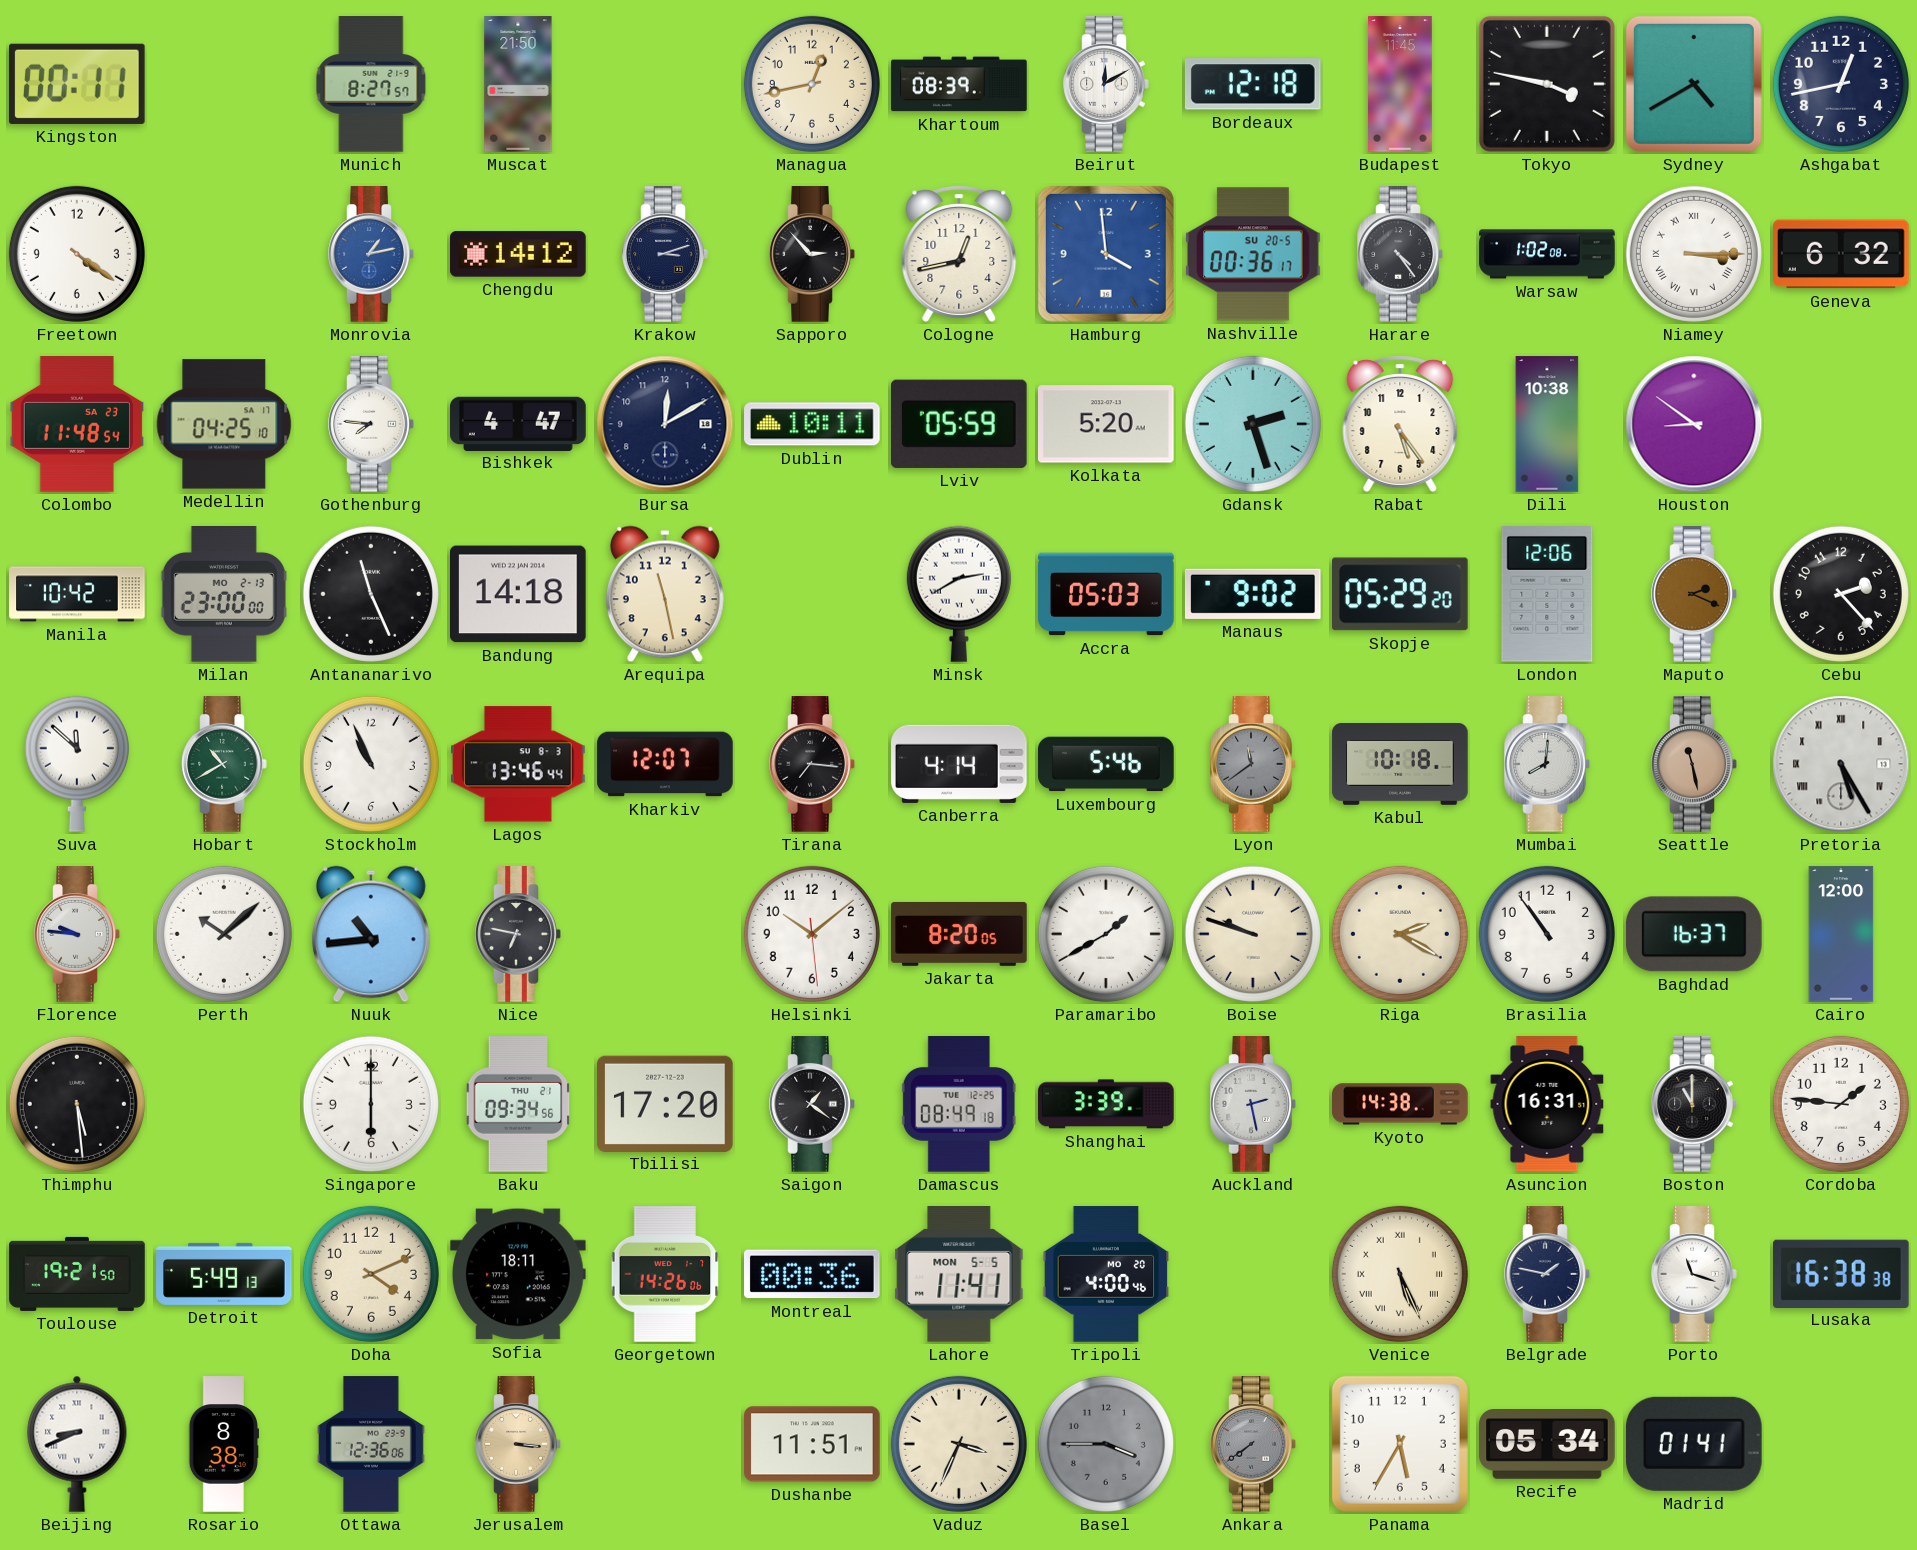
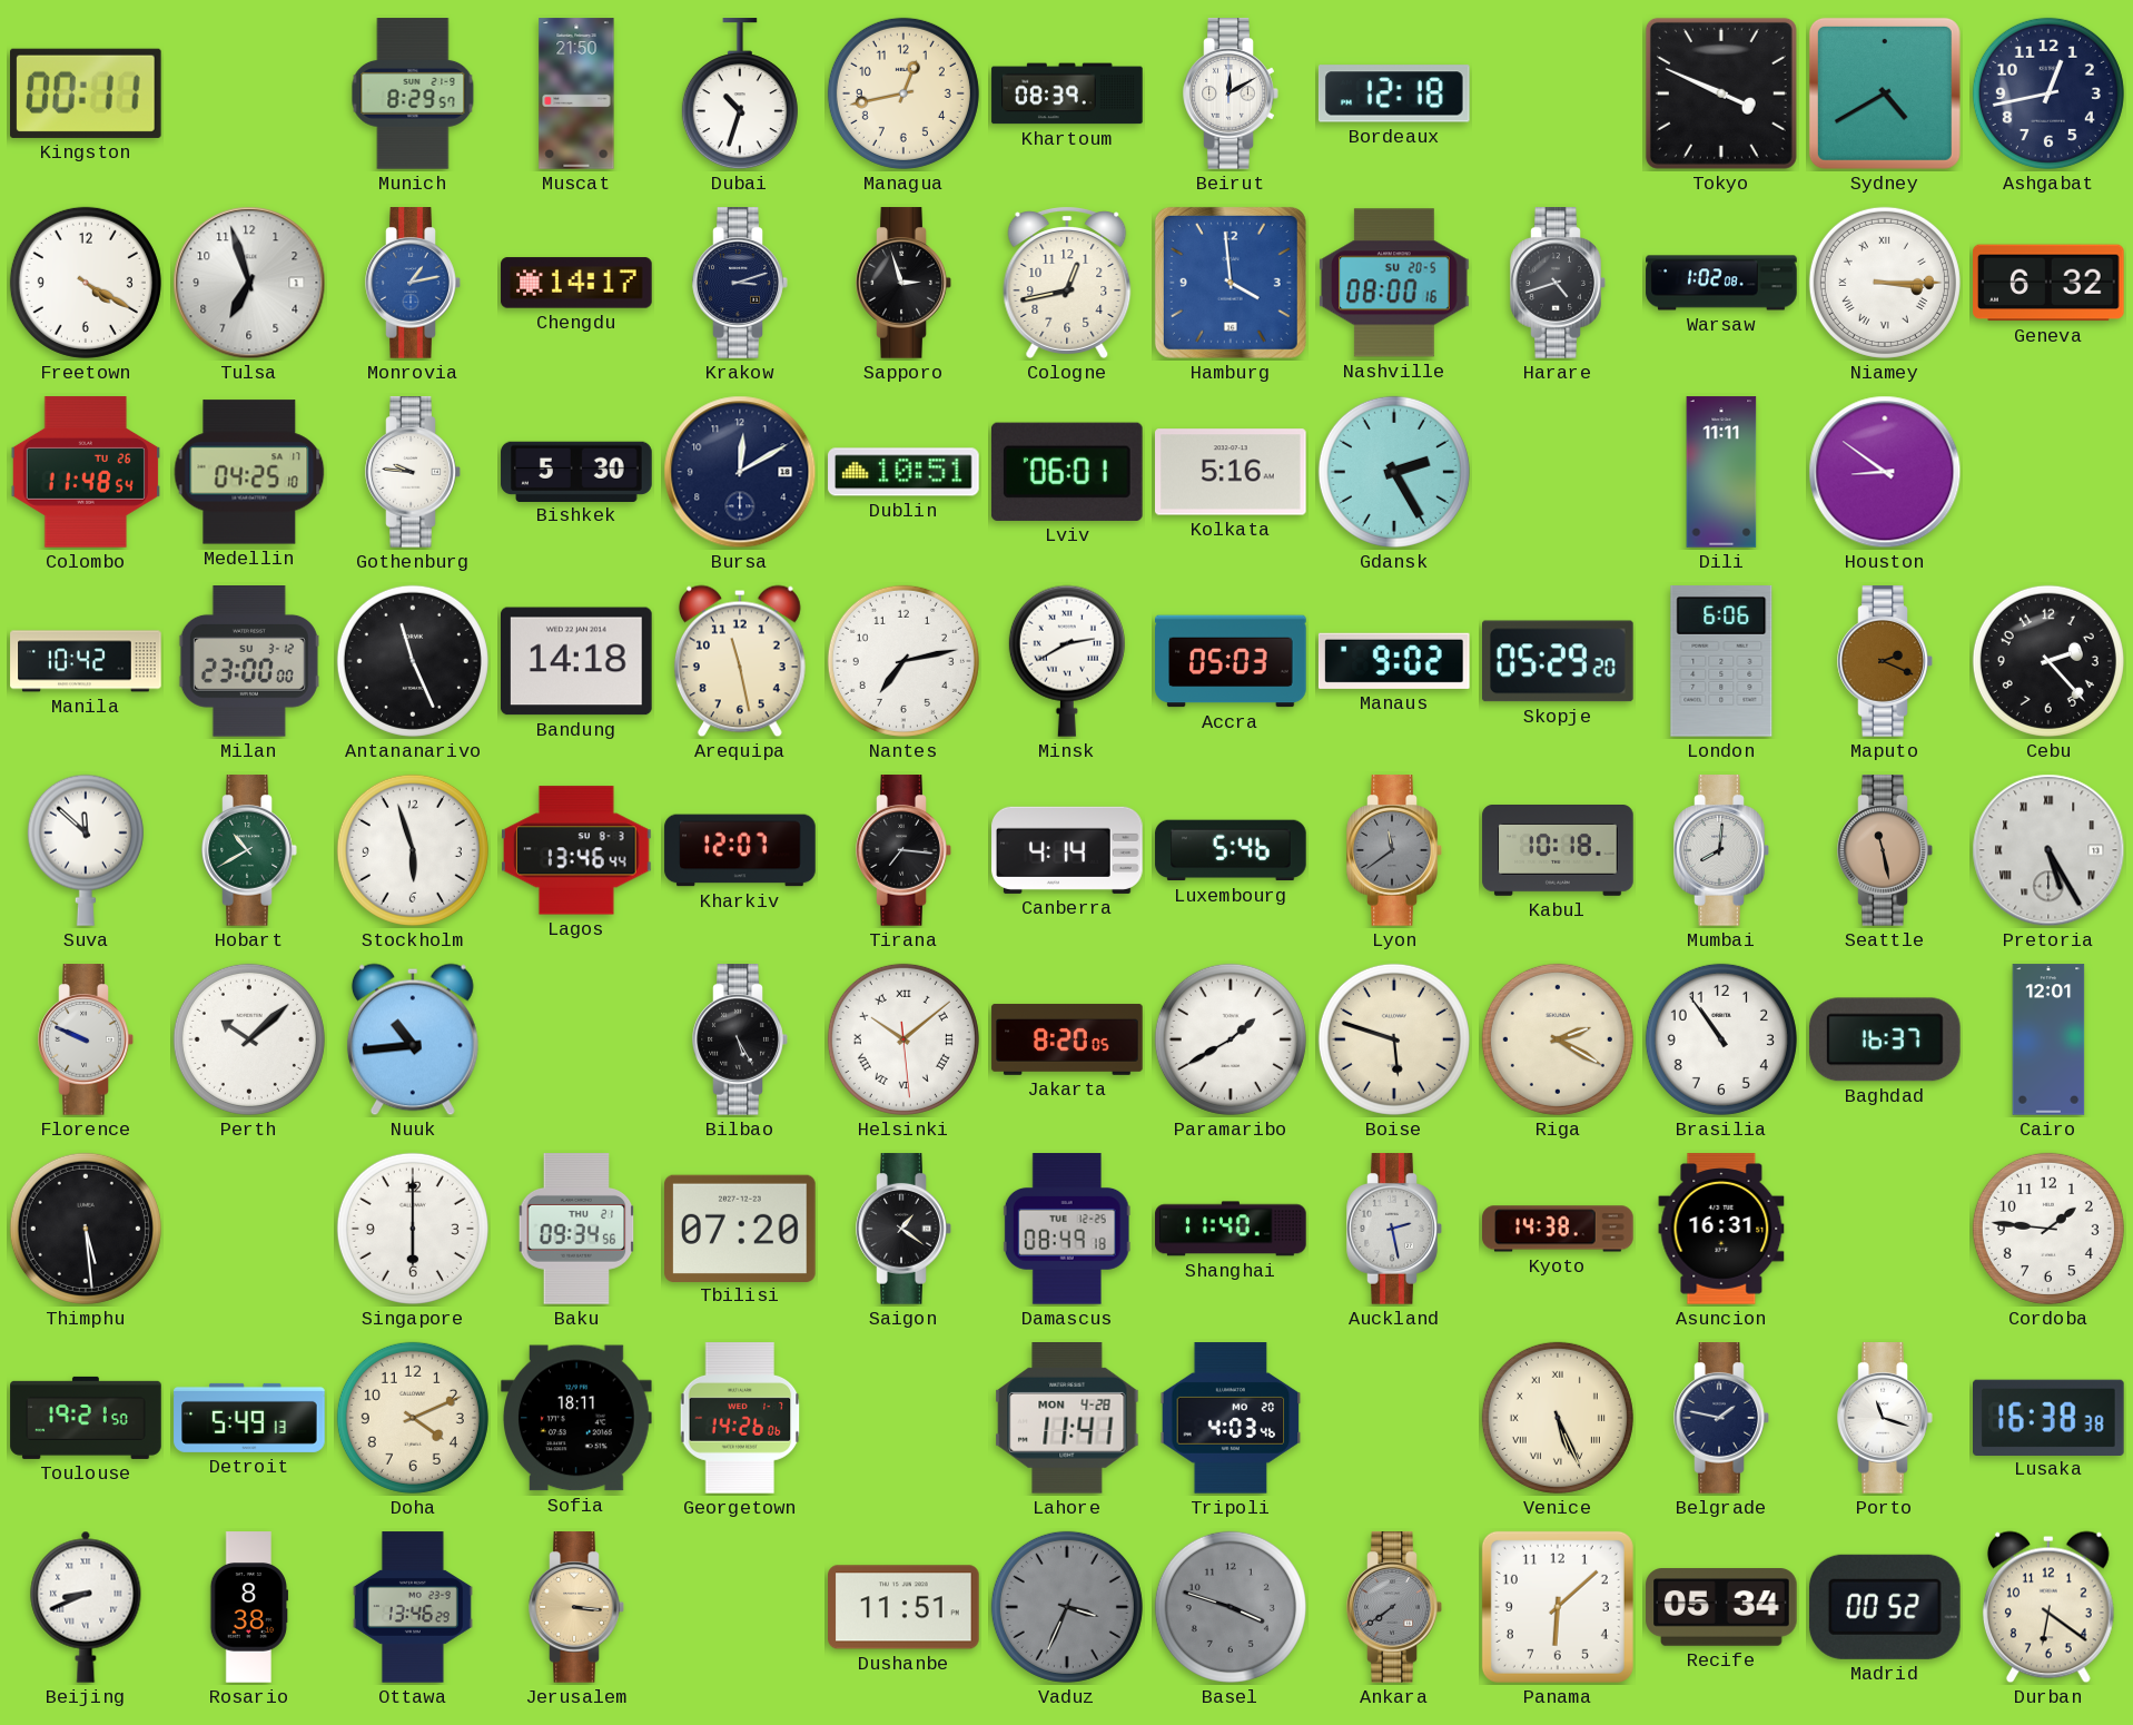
Munich: 8:27 -> 8:29
Dubai: none -> 10:33
Budapest: 11:45 -> none
Tokyo: 3:47 -> 3:49
Freetown: 4:21 -> 4:20
Tulsa: none -> 6:57
Chengdu: 14:12 -> 14:17
Sapporo: 2:53 -> 2:57
Nashville: 00:36 -> 08:00
Harare: 4:24 -> 4:42
Colombo date: SA 23 -> TU 26
Gothenburg: 7:46 -> 9:46
Bishkek: 4:47 -> 5:30
Dublin: 10:11 -> 10:51
Lviv: 05:59 -> 06:01
Kolkata: 5:20 -> 5:16
Gdansk: 2:27 -> 2:25
Rabat: 5:24 -> none
Dili: 10:38 -> 11:11
Milan date: MO 2-13 -> SU 3-12
Nantes: none -> 7:13
London: 12:06 -> 6:06
Stockholm: 10:56 -> 5:57
Florence: 9:46 -> 9:49
Nice: 6:47 -> none
Bilbao: none -> 5:25
Helsinki numerals: Arabic -> Roman
Boise: 9:48 -> 5:48
Cairo: 12:00 -> 12:01
Tbilisi: 17:20 -> 07:20
Shanghai: 3:39 -> 11:40
Boston: 11:00 -> none
Montreal: 00:36 -> none
Lahore date: MON 5-5 -> MON 4-28
Tripoli: 4:00 -> 4:03
Ottawa: 12:36 -> 13:46
Vaduz dial: cream -> grey
Basel: 3:45 -> 3:48
Panama: 5:35 -> 6:08
Madrid: 01:41 -> 00:52
Durban: none -> 6:21
